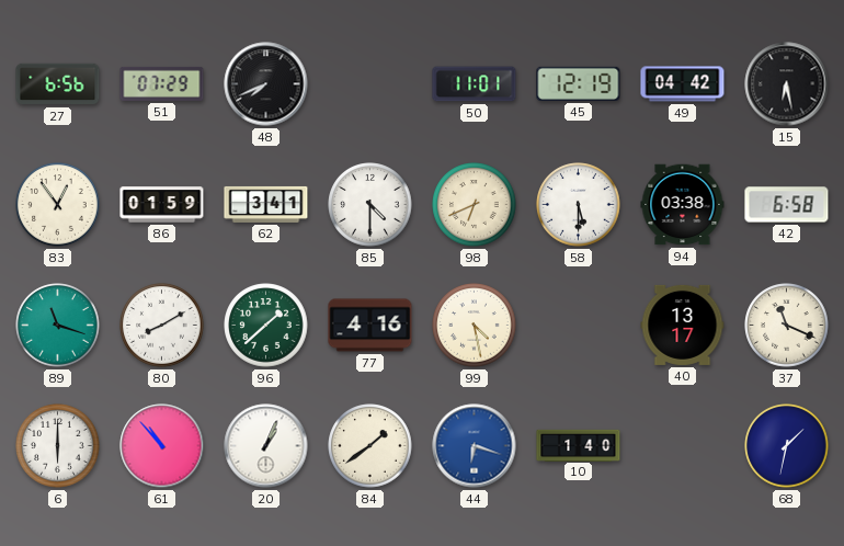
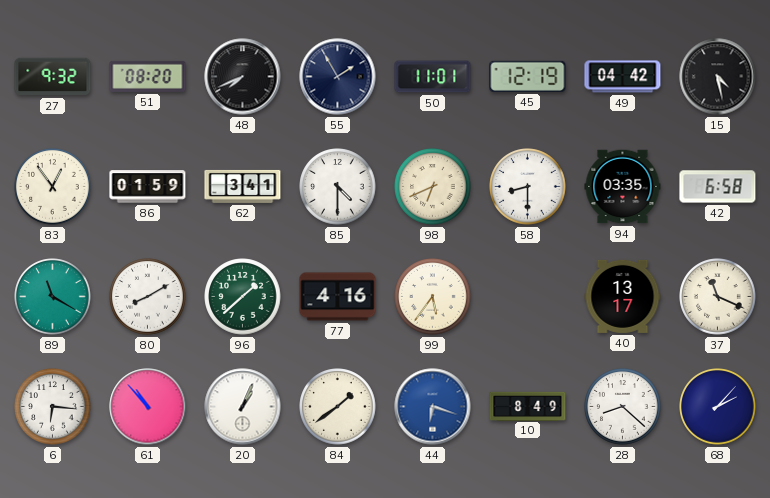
27: 6:56 -> 9:32
51: 07:29 -> 08:20
55: none -> 1:55
15: 6:28 -> 4:28
58: 5:30 -> 8:30
94: 03:38 -> 03:35
89: 11:18 -> 11:20
99: 4:28 -> 5:36
6: 6:00 -> 6:16
10: 1:40 -> 8:49
28: none -> 8:22
68: 1:32 -> 2:07
